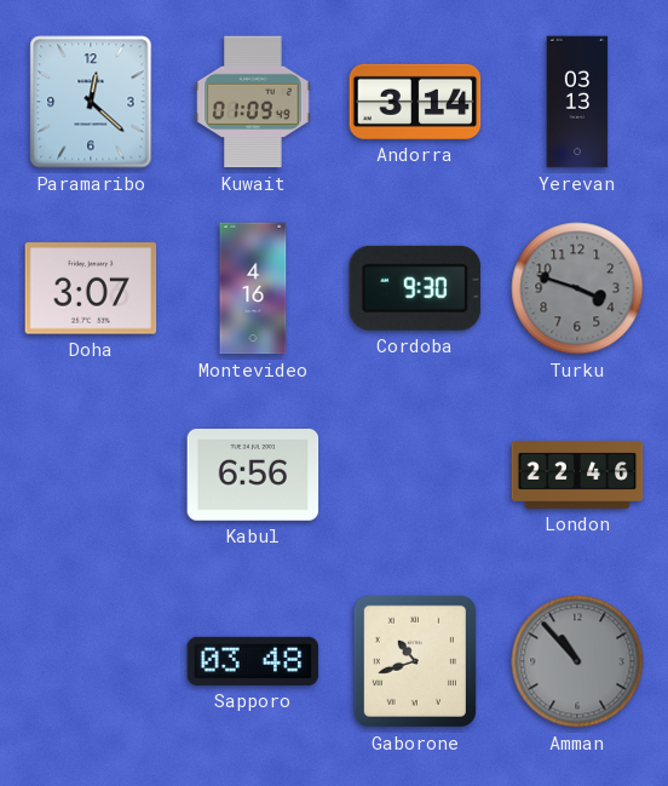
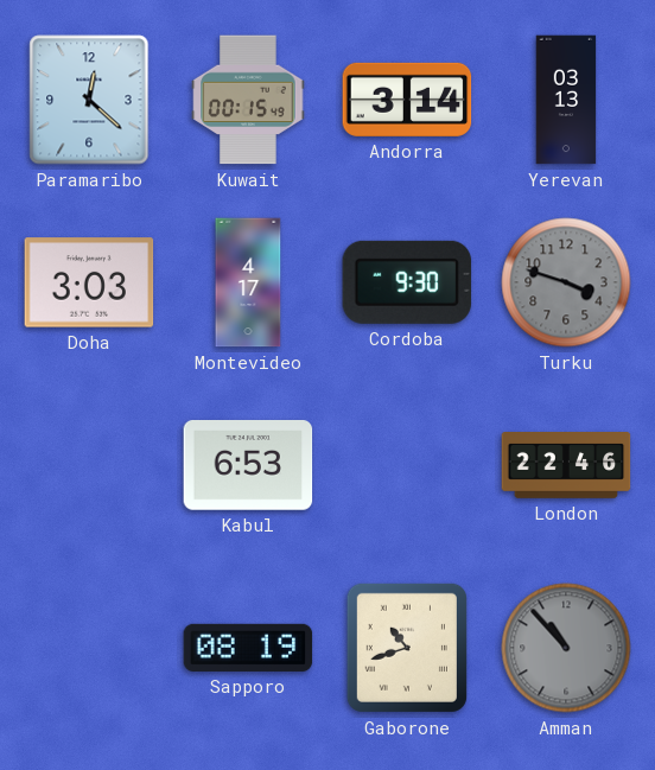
Kuwait: 01:09 -> 00:15
Doha: 3:07 -> 3:03
Montevideo: 4:16 -> 4:17
Kabul: 6:56 -> 6:53
Sapporo: 03:48 -> 08:19
